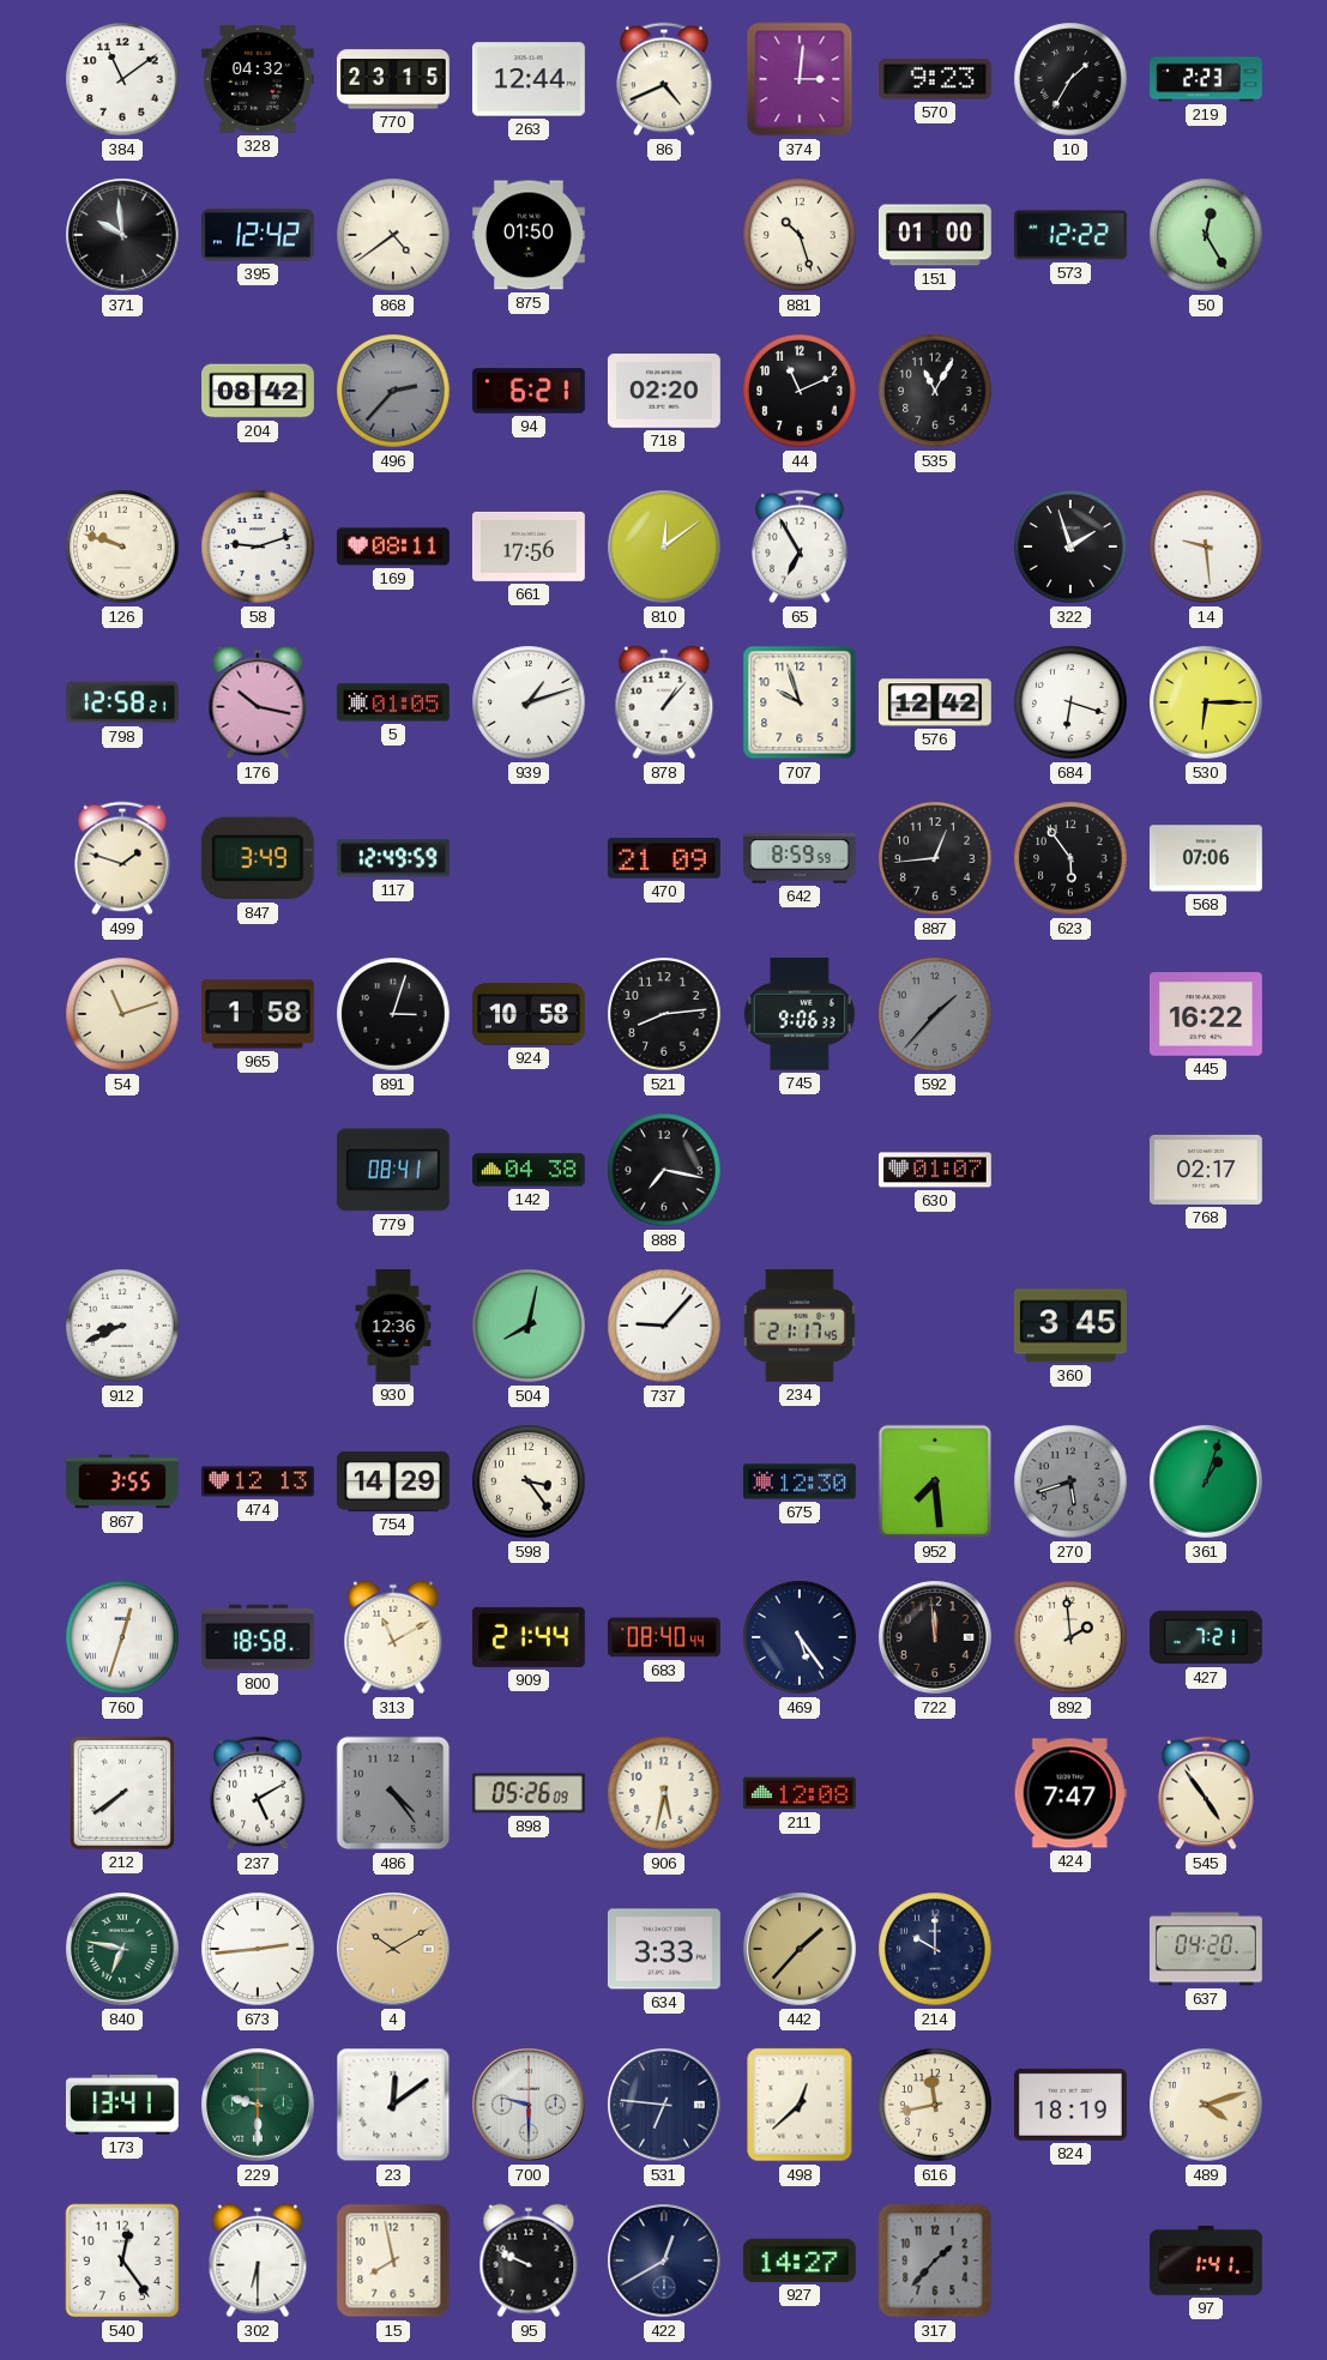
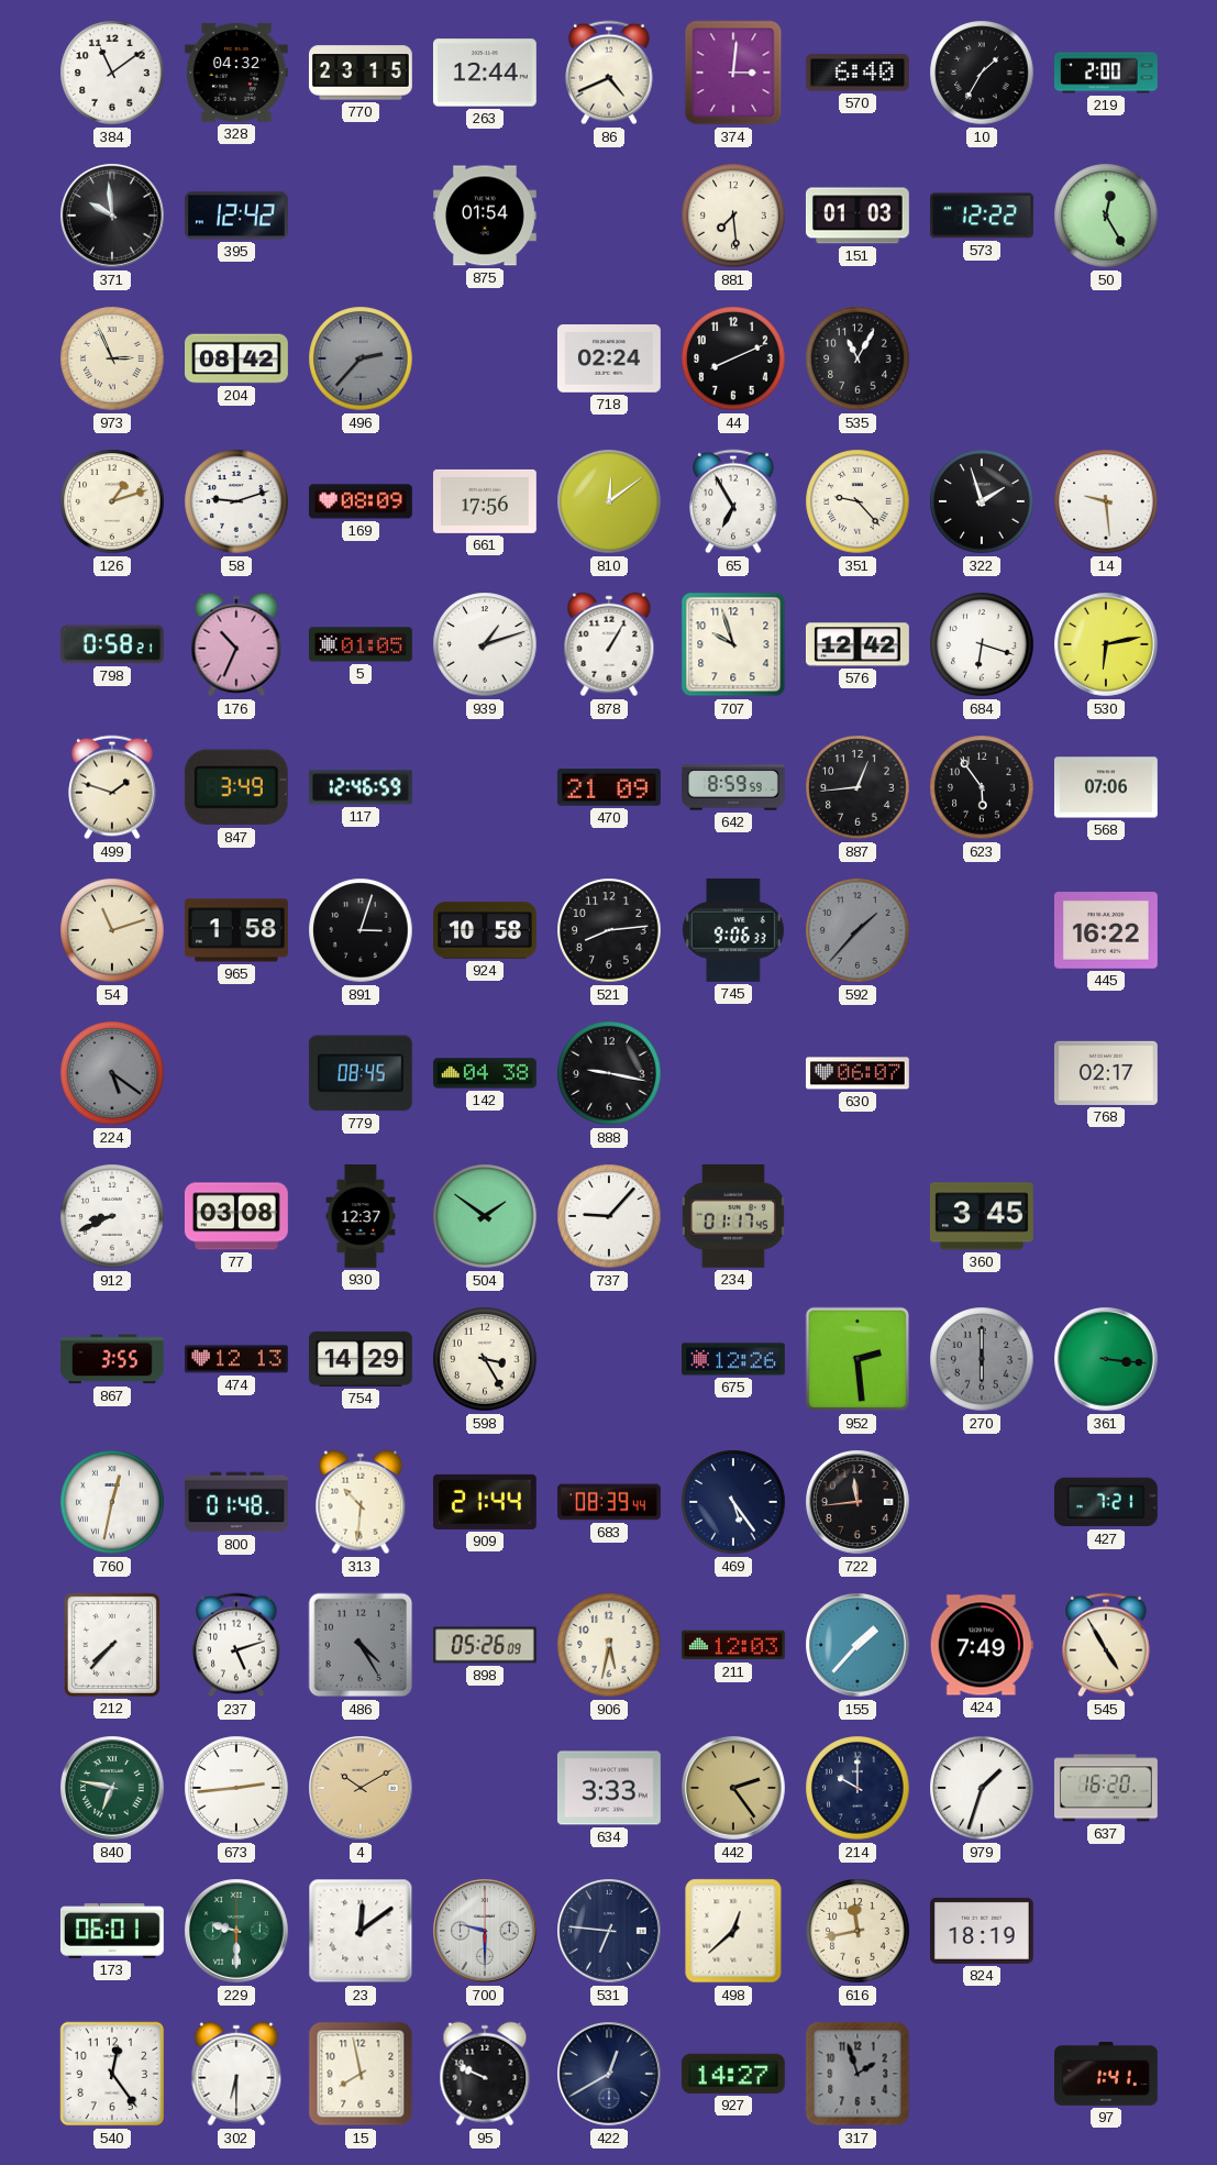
570: 9:23 -> 6:40
219: 2:23 -> 2:00
868: 4:39 -> none
875: 01:50 -> 01:54
881: 10:27 -> 7:29
151: 01:00 -> 01:03
973: none -> 2:56
94: 6:21 -> none
718: 02:20 -> 02:24
44: 11:11 -> 8:11
126: 9:48 -> 1:12
169: 08:11 -> 08:09
351: none -> 9:23
798: 12:58 -> 0:58
176: 10:17 -> 10:34
878: 1:07 -> 1:05
530: 6:15 -> 6:13
117: 12:49 -> 12:46
224: none -> 5:21
779: 08:41 -> 08:45
888: 7:17 -> 9:17
630: 01:07 -> 06:07
77: none -> 03:08
930: 12:36 -> 12:37
504: 8:02 -> 1:51
234: 21:17 -> 01:17
598: 3:24 -> 3:25
675: 12:30 -> 12:26
952: 7:29 -> 2:29
270: 5:42 -> 6:00
361: 1:03 -> 3:16
760: 12:33 -> 12:32
800: 18:58 -> 01:48
313: 11:10 -> 10:31
683: 08:40 -> 08:39
722: 11:59 -> 11:44
892: 1:59 -> none
212: 7:39 -> 7:37
237: 5:10 -> 5:12
486: 4:24 -> 4:25
211: 12:08 -> 12:03
155: none -> 1:37
424: 7:47 -> 7:49
545: 4:54 -> 4:55
442: 1:37 -> 2:24
979: none -> 1:33
637: 04:20 -> 16:20
173: 13:41 -> 06:01
489: 4:12 -> none
317: 1:37 -> 1:57
